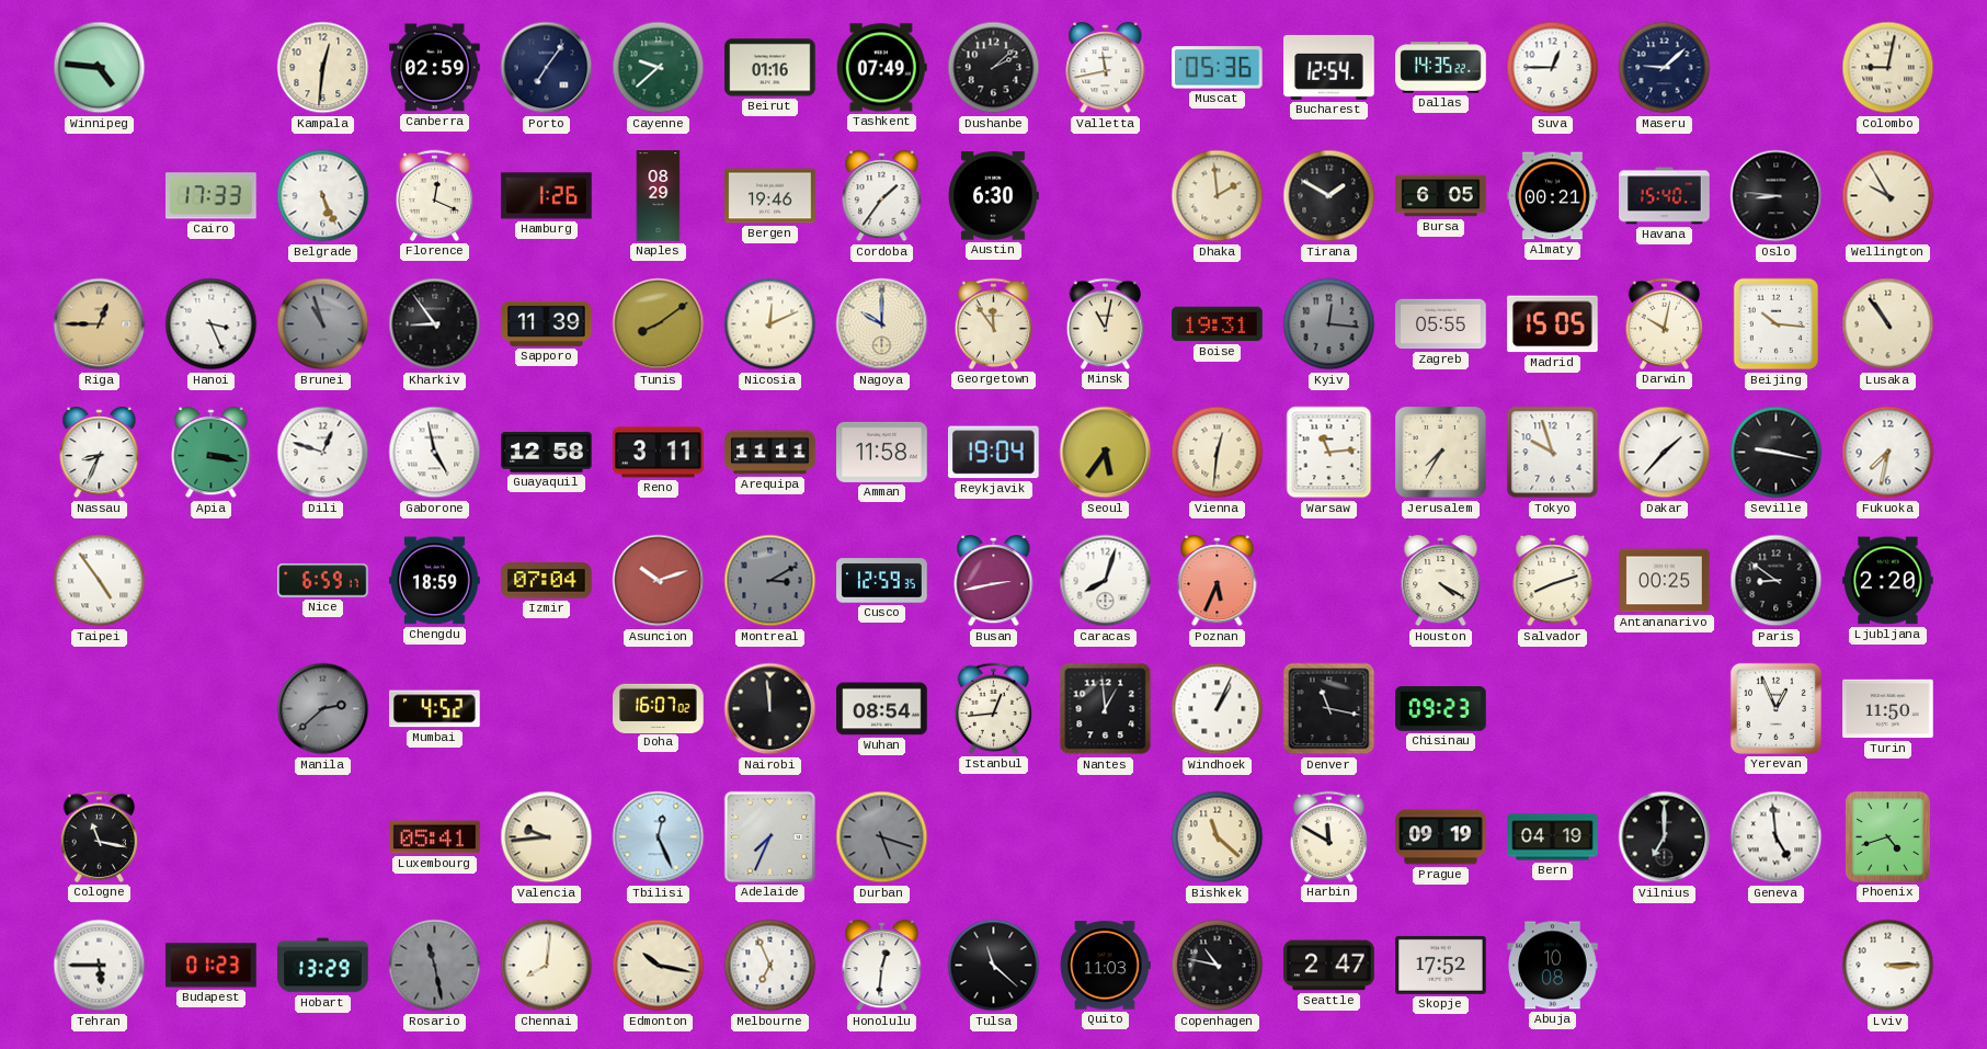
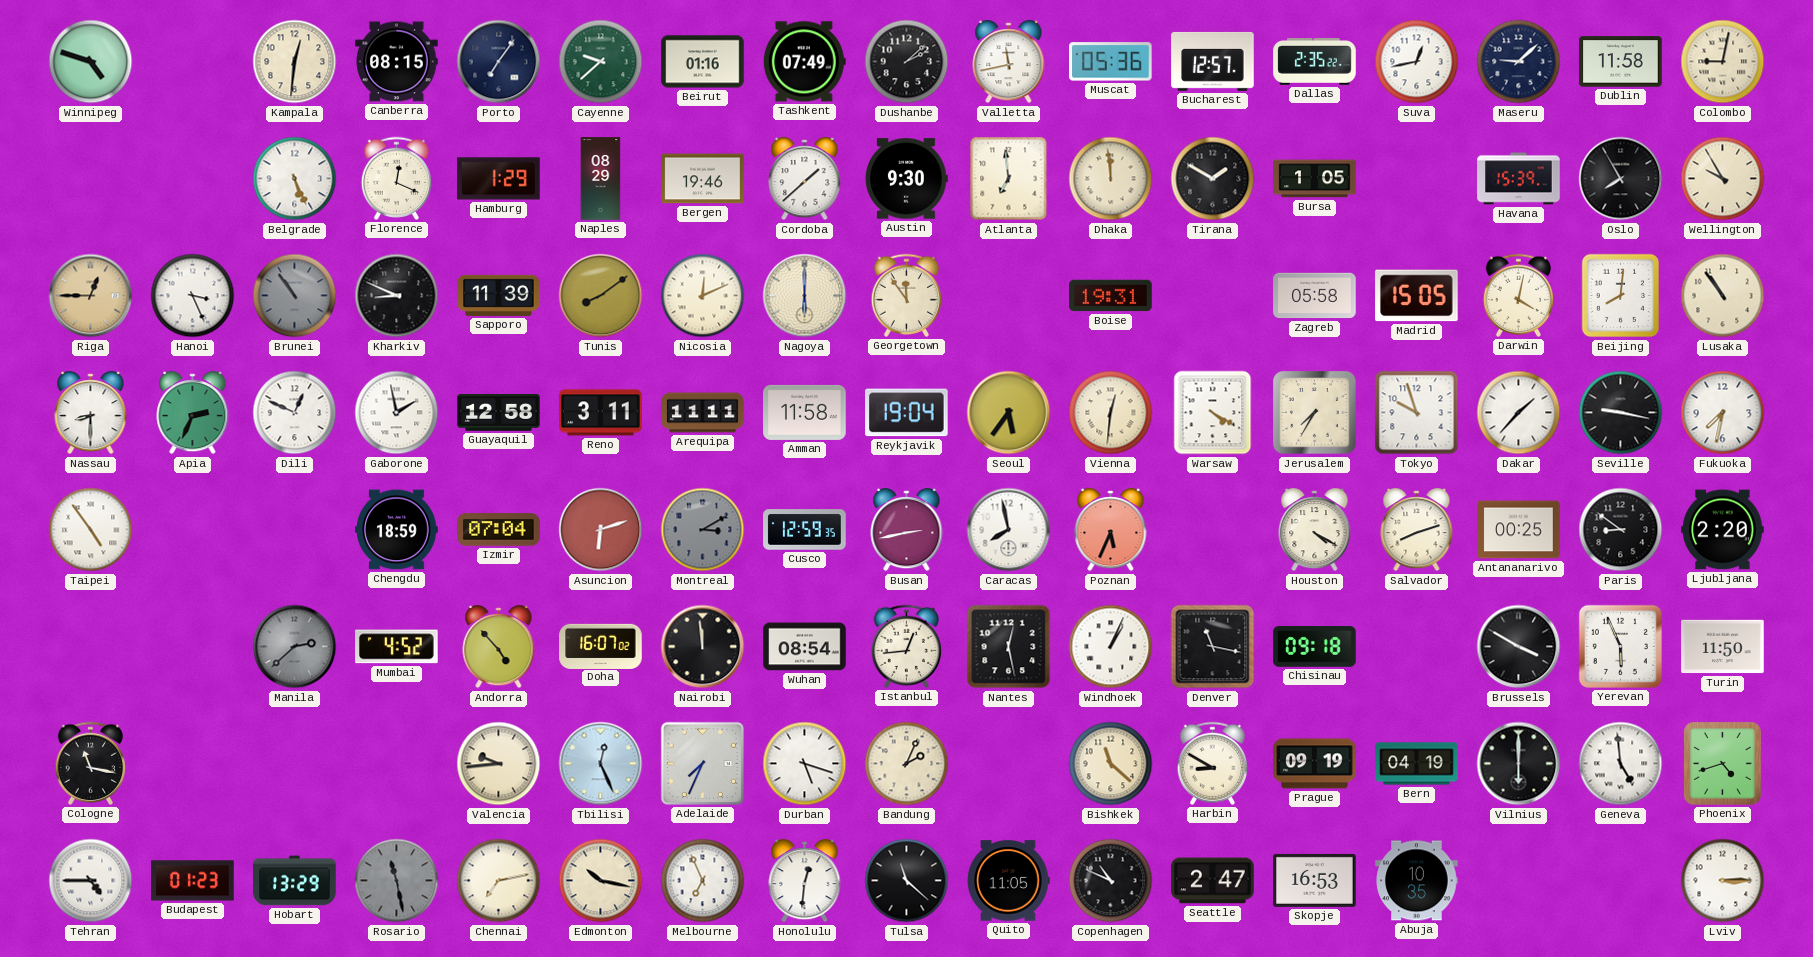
Winnipeg: 4:46 -> 4:48
Canberra: 02:59 -> 08:15
Bucharest: 12:54 -> 12:57
Dallas: 14:35 -> 2:35
Suva: 12:45 -> 12:43
Dublin: none -> 11:58
Cairo: 17:33 -> none
Hamburg: 1:26 -> 1:29
Cordoba: 1:36 -> 1:38
Austin: 6:30 -> 9:30
Atlanta: none -> 6:59
Dhaka: 1:59 -> 11:59
Bursa: 6:05 -> 1:05
Almaty: 00:21 -> none
Havana: 15:40 -> 15:39
Oslo: 8:46 -> 7:55
Brunei: 10:57 -> 10:54
Kharkiv: 8:54 -> 8:49
Nagoya: 10:00 -> 6:00
Minsk: 11:02 -> none
Kyiv: 12:16 -> none
Zagreb: 05:55 -> 05:58
Darwin: 10:02 -> 4:02
Beijing: 10:16 -> 8:01
Nassau: 8:34 -> 8:30
Apia: 3:17 -> 2:34
Dili: 12:48 -> 12:49
Gaborone: 4:58 -> 1:58
Warsaw: 11:14 -> 4:20
Nice: 6:59 -> none
Asuncion: 10:12 -> 6:12
Caracas: 8:03 -> 7:58
Andorra: none -> 4:53
Nantes: 12:59 -> 12:28
Chisinau: 09:23 -> 09:18
Brussels: none -> 3:50
Yerevan: 12:56 -> 5:56
Luxembourg: 05:41 -> none
Durban dial: grey -> white
Bandung: none -> 2:04
Harbin: 11:50 -> 8:50
Vilnius: 7:00 -> 6:00
Tehran: 5:45 -> 4:45
Chennai: 8:01 -> 7:13
Quito: 11:03 -> 11:05
Copenhagen: 10:47 -> 10:49
Skopje: 17:52 -> 16:53
Abuja: 10:08 -> 10:35
